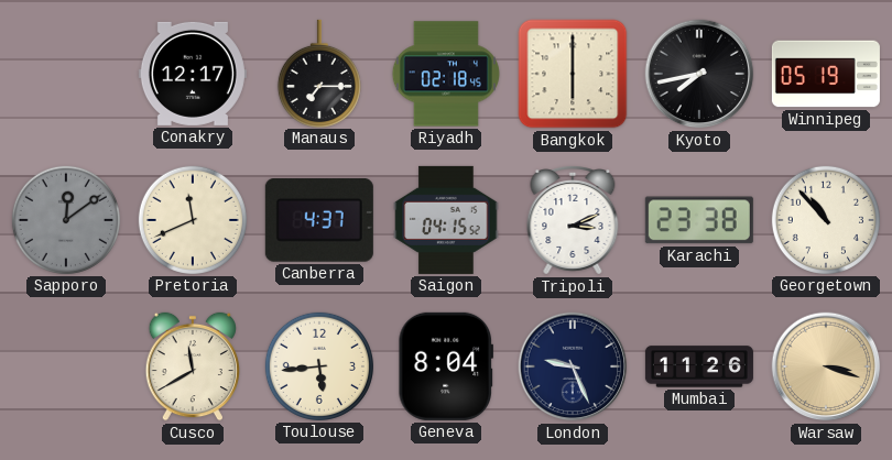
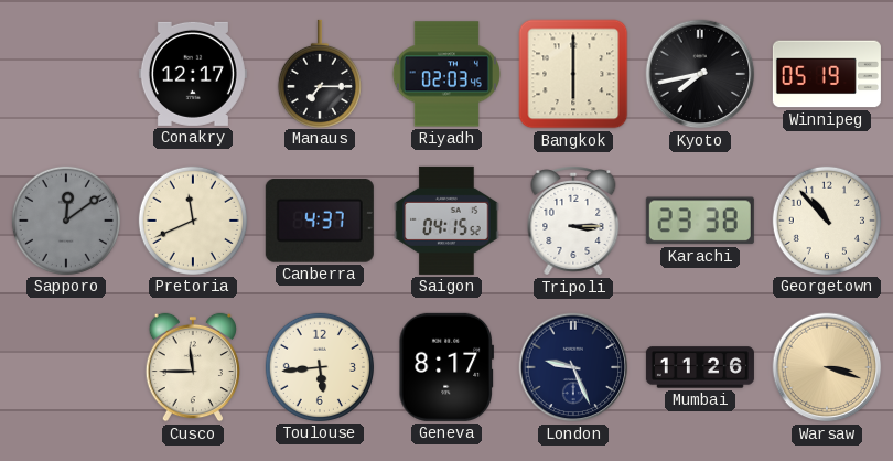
Riyadh: 02:18 -> 02:03
Tripoli: 3:11 -> 3:15
Cusco: 11:40 -> 11:45
Geneva: 8:04 -> 8:17
